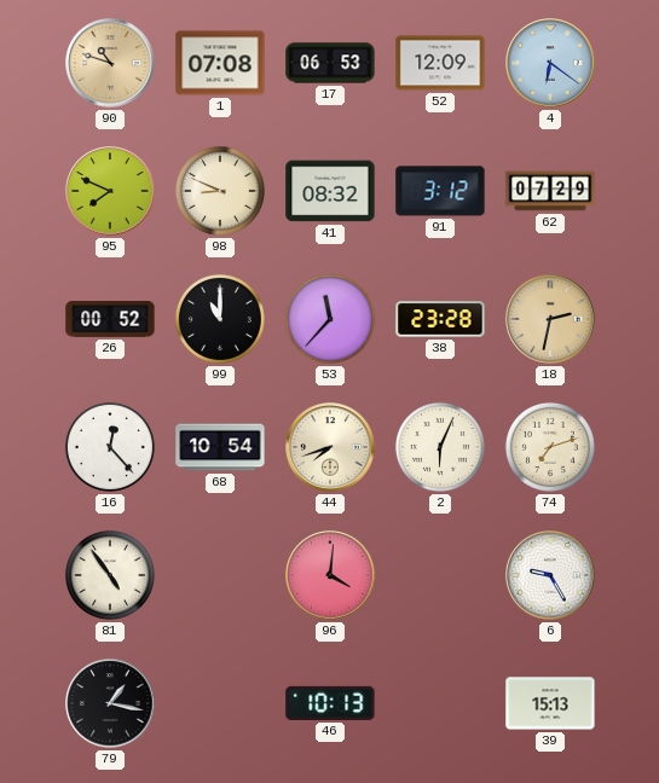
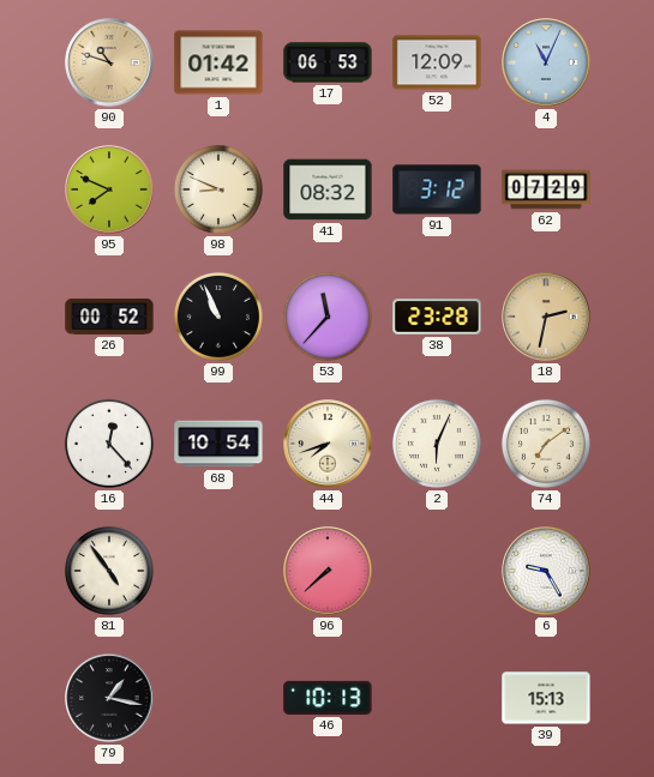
1: 07:08 -> 01:42
4: 6:21 -> 11:04
99: 11:00 -> 10:56
74: 7:12 -> 7:09
96: 4:01 -> 7:38
